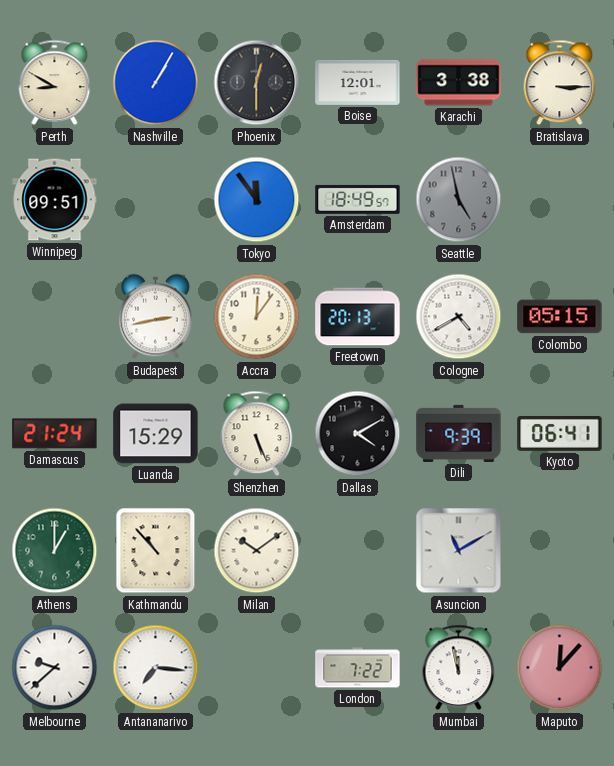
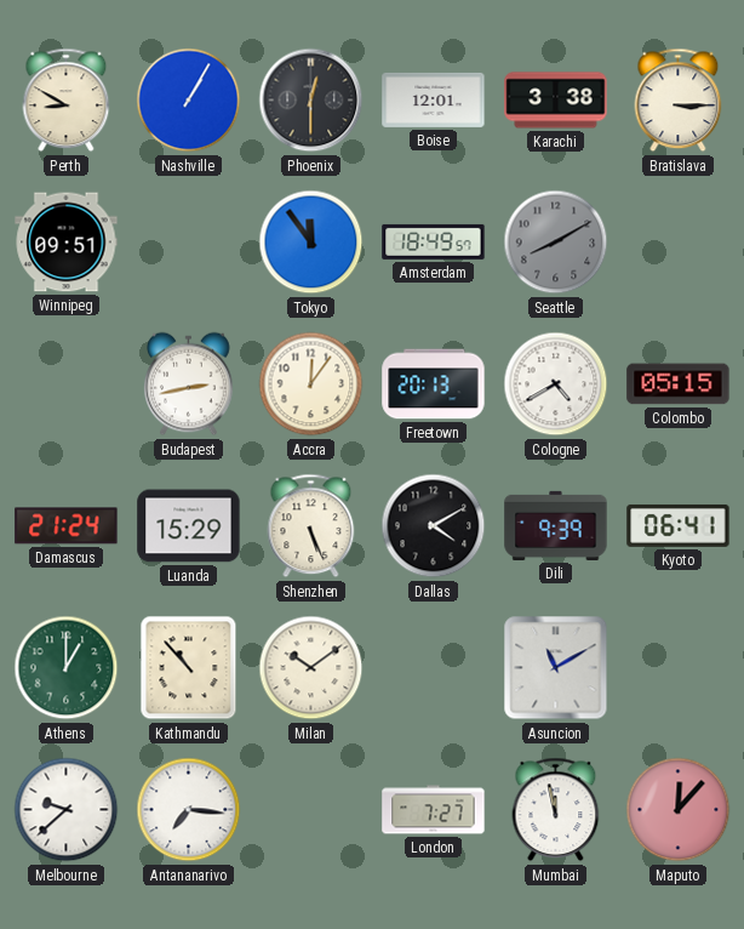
Seattle: 4:58 -> 8:10
London: 7:22 -> 7:27
